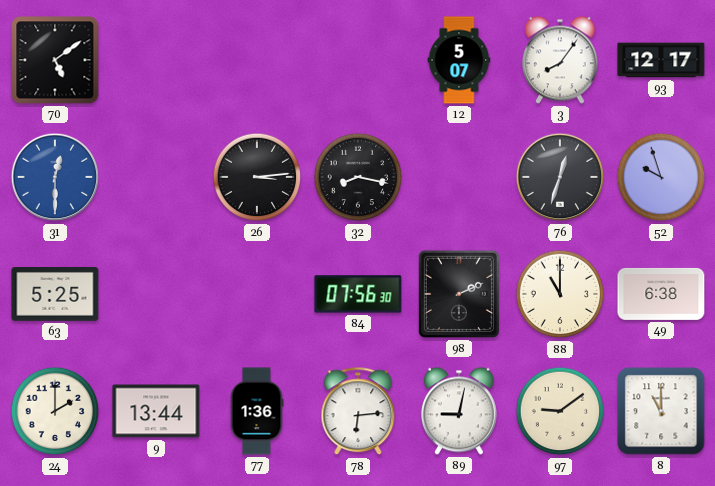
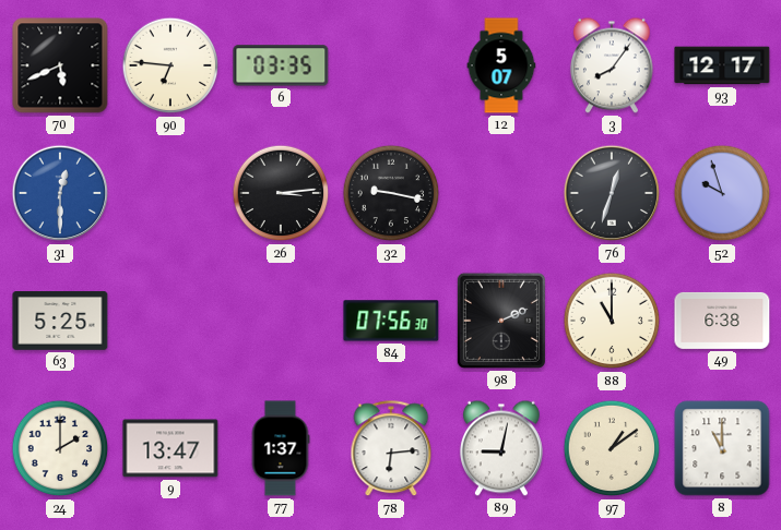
70: 5:09 -> 5:41
90: none -> 6:46
6: none -> 03:35
32: 8:17 -> 9:17
9: 13:44 -> 13:47
77: 1:36 -> 1:37
97: 9:09 -> 1:09
